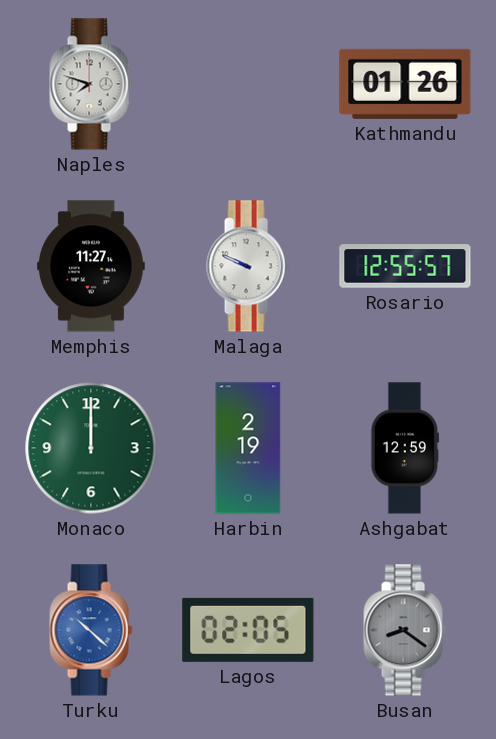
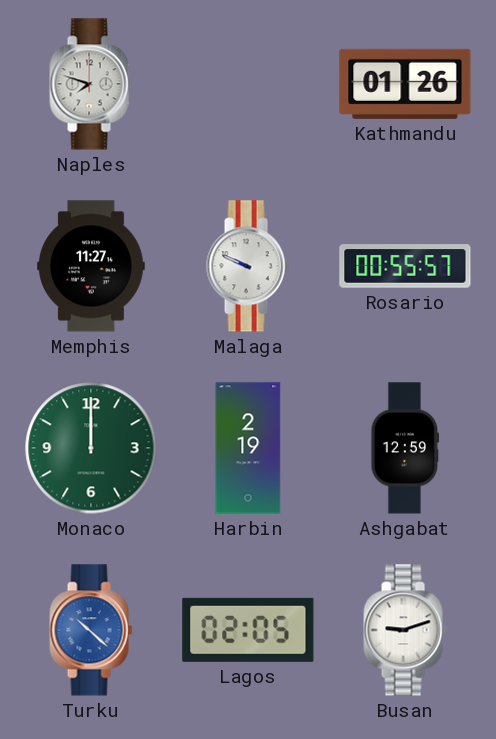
Rosario: 12:55 -> 00:55
Busan: 8:21 -> 9:12
Busan dial: grey -> white
